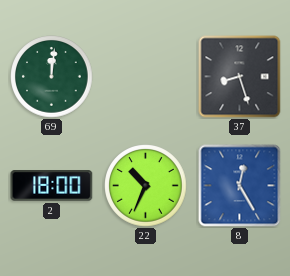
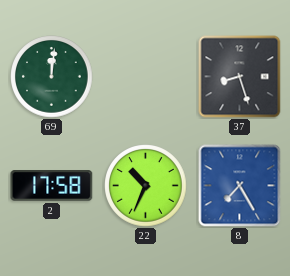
2: 18:00 -> 17:58
8: 12:25 -> 7:25
